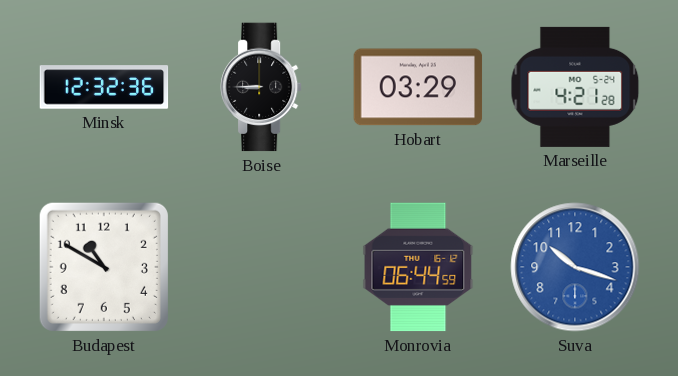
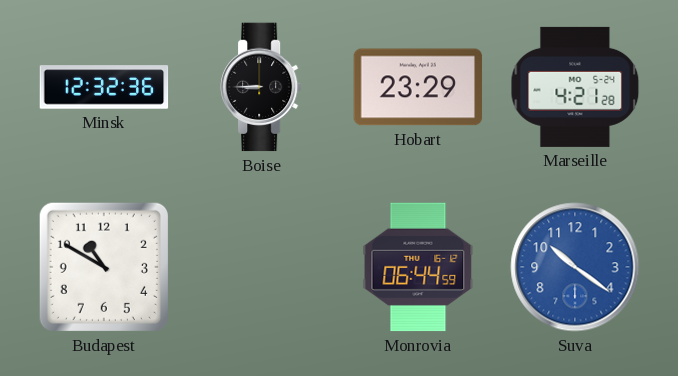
Hobart: 03:29 -> 23:29
Suva: 10:18 -> 10:21
